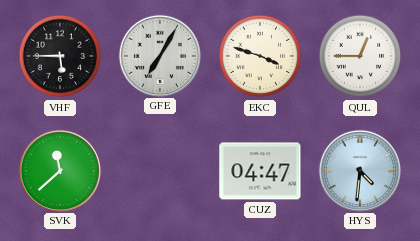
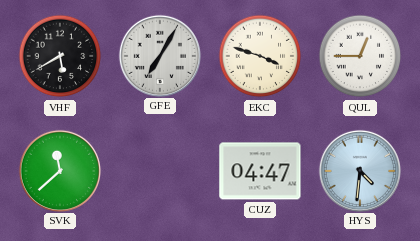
VHF: 5:45 -> 5:40
